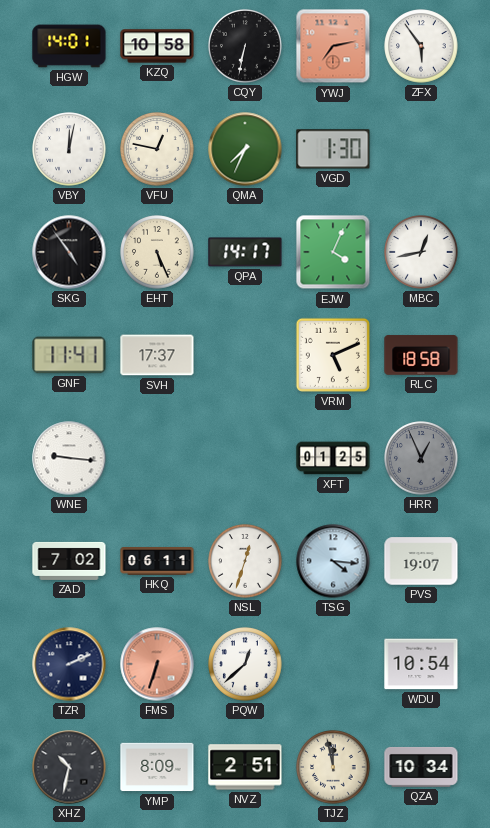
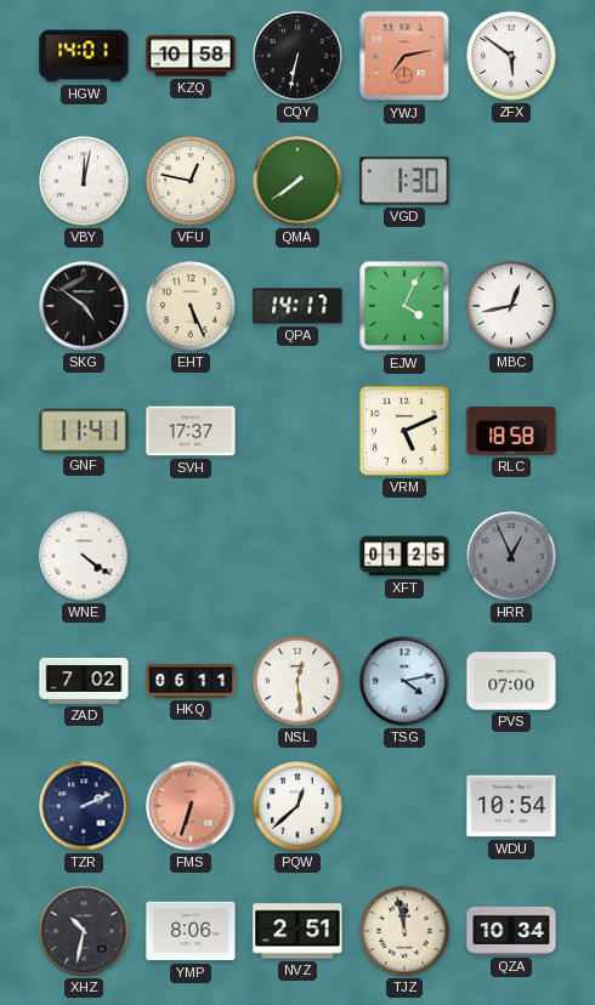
ZFX: 5:54 -> 5:51
QMA: 7:34 -> 7:39
SKG: 4:54 -> 4:51
WNE: 9:16 -> 4:21
NSL: 12:33 -> 12:29
TSG: 4:16 -> 4:13
PVS: 19:07 -> 07:00
YMP: 8:09 -> 8:06
